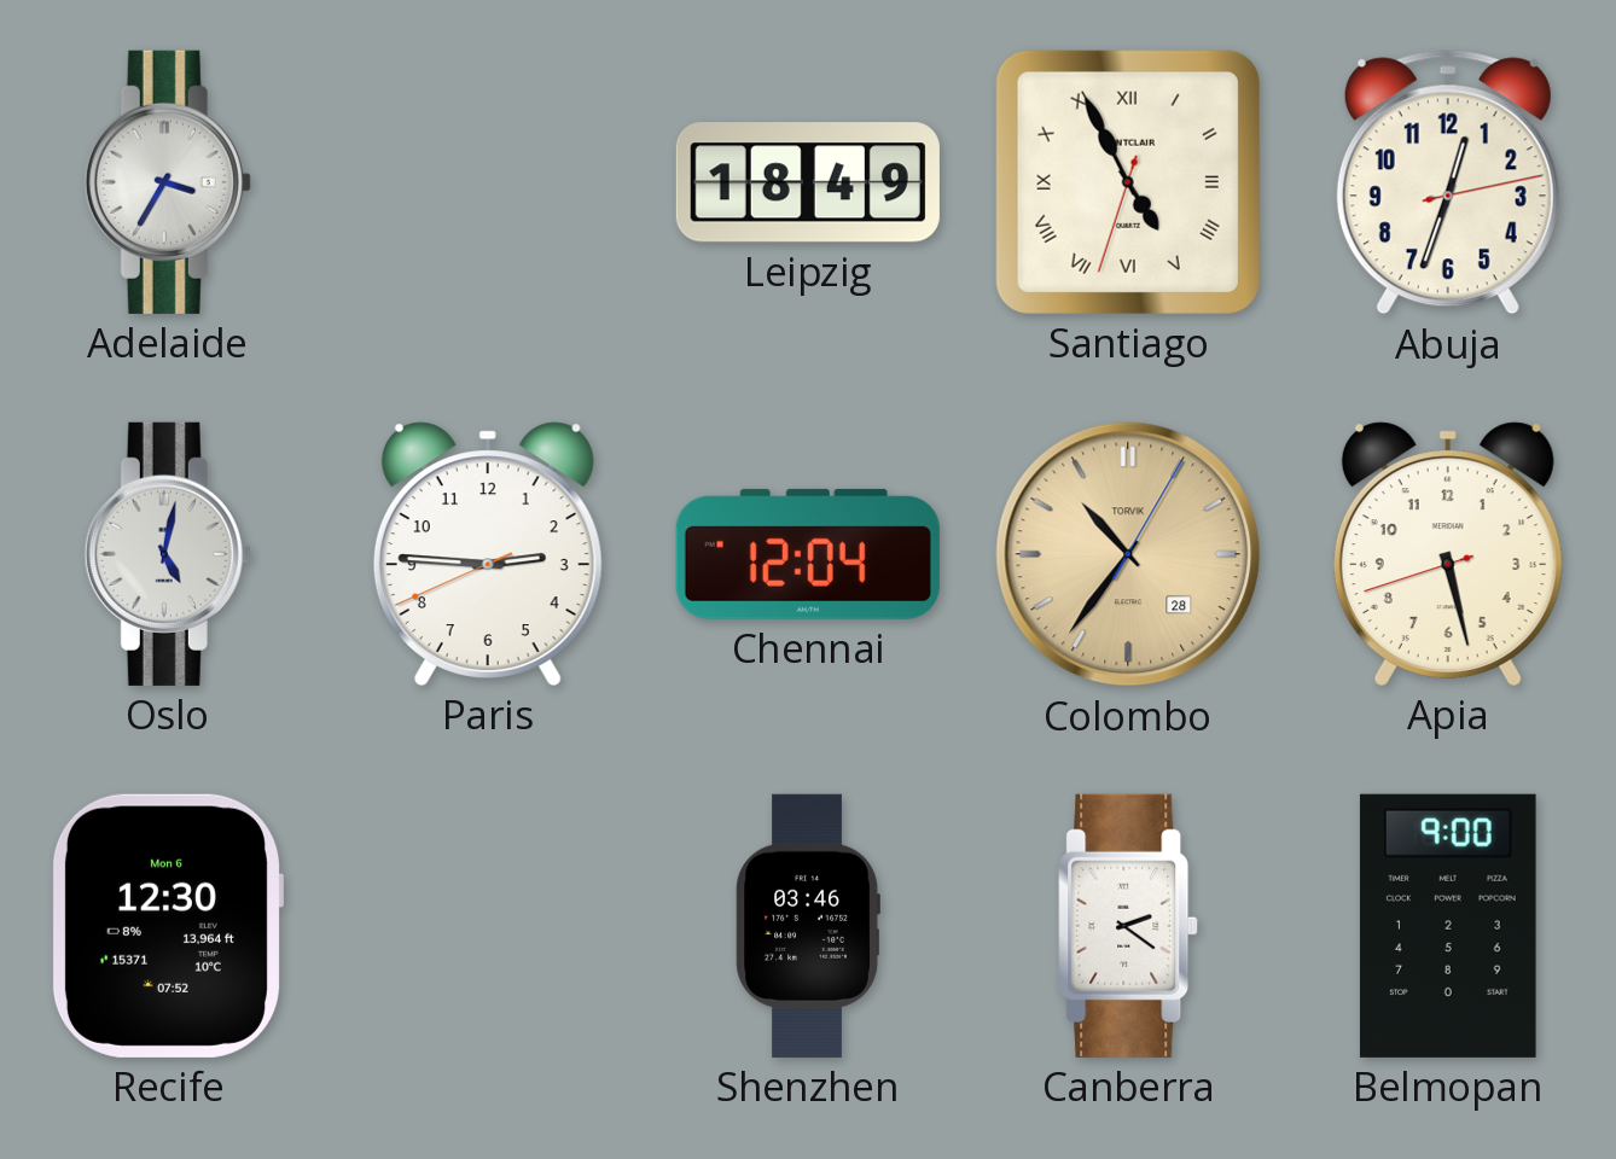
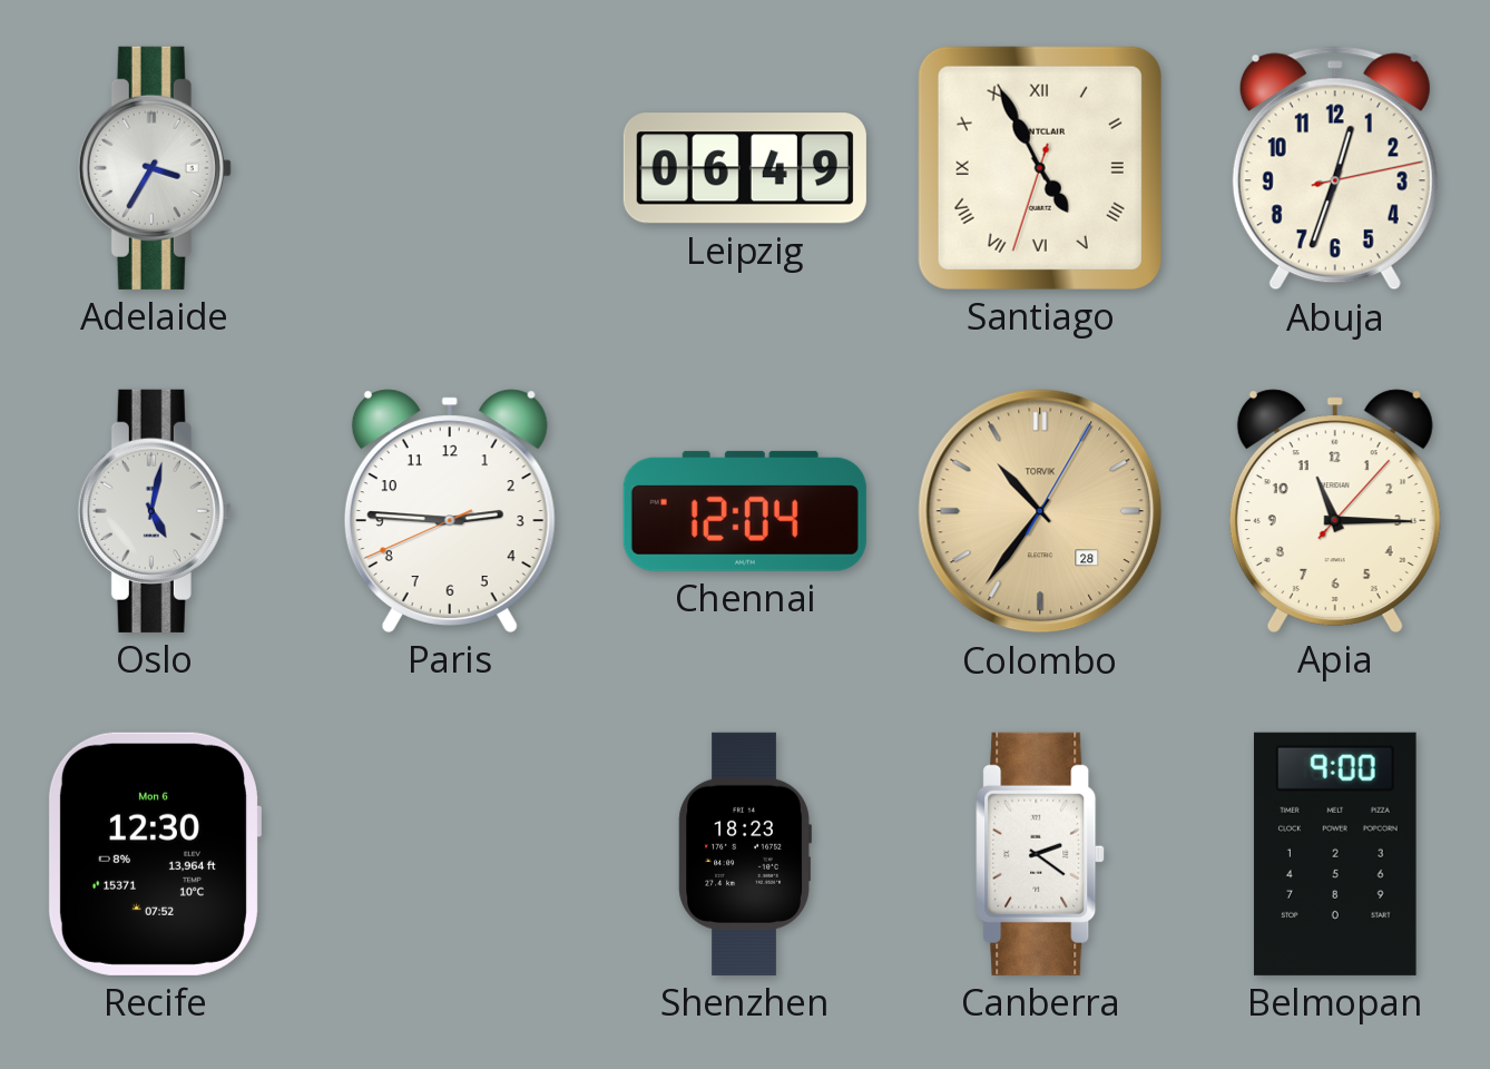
Leipzig: 18:49 -> 06:49
Apia: 5:27 -> 11:15
Shenzhen: 03:46 -> 18:23
